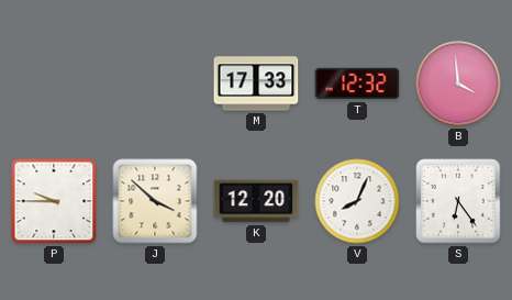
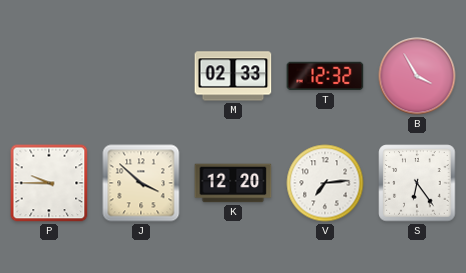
M: 17:33 -> 02:33
B: 3:59 -> 3:55
V: 8:04 -> 7:14
